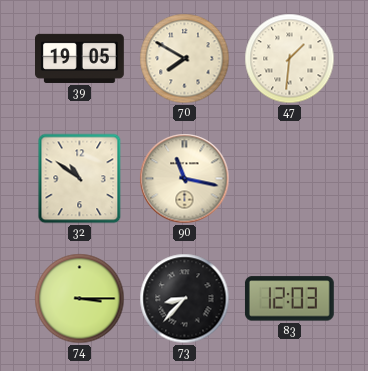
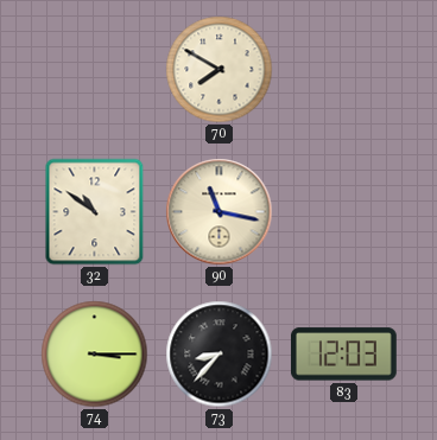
39: 19:05 -> none
47: 1:31 -> none
